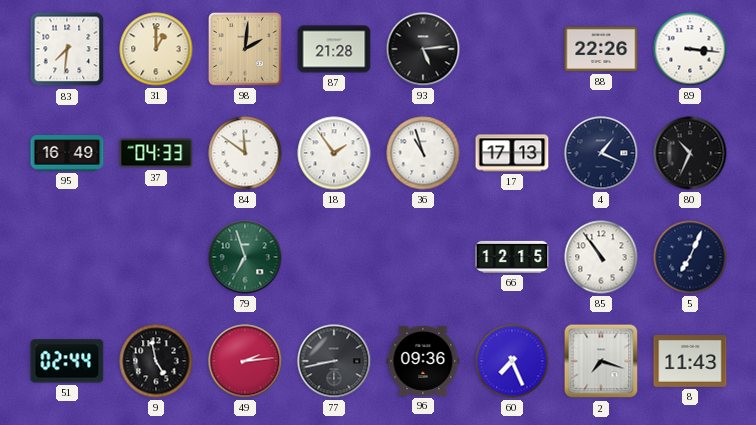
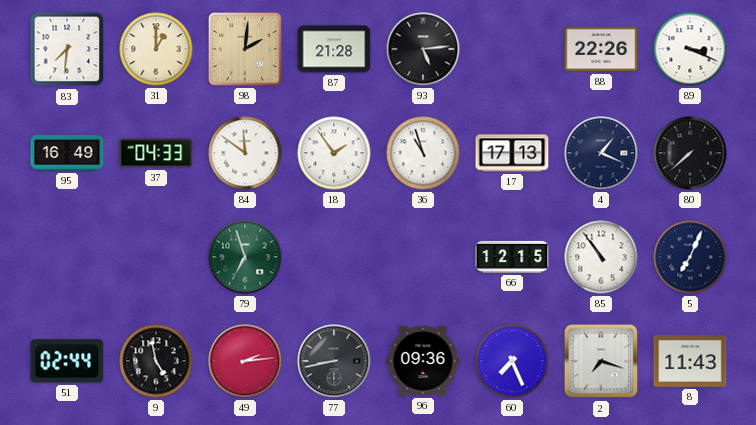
89: 3:16 -> 3:19
80: 10:34 -> 7:38
